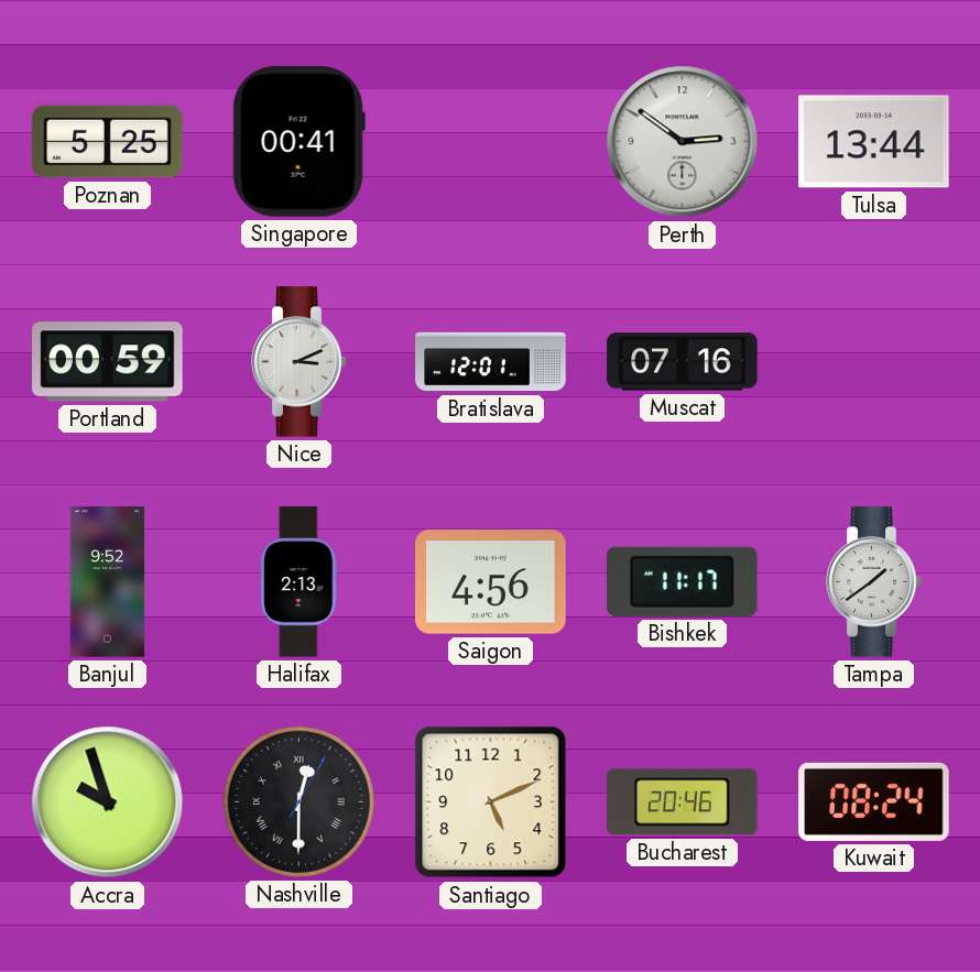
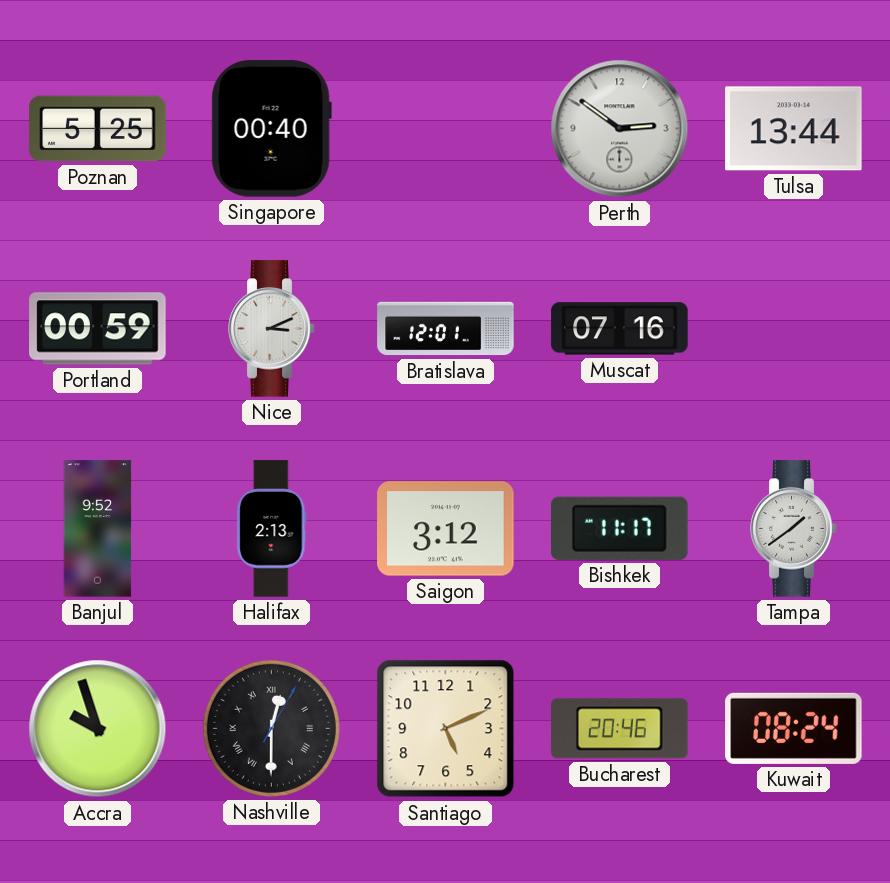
Singapore: 00:41 -> 00:40
Saigon: 4:56 -> 3:12
